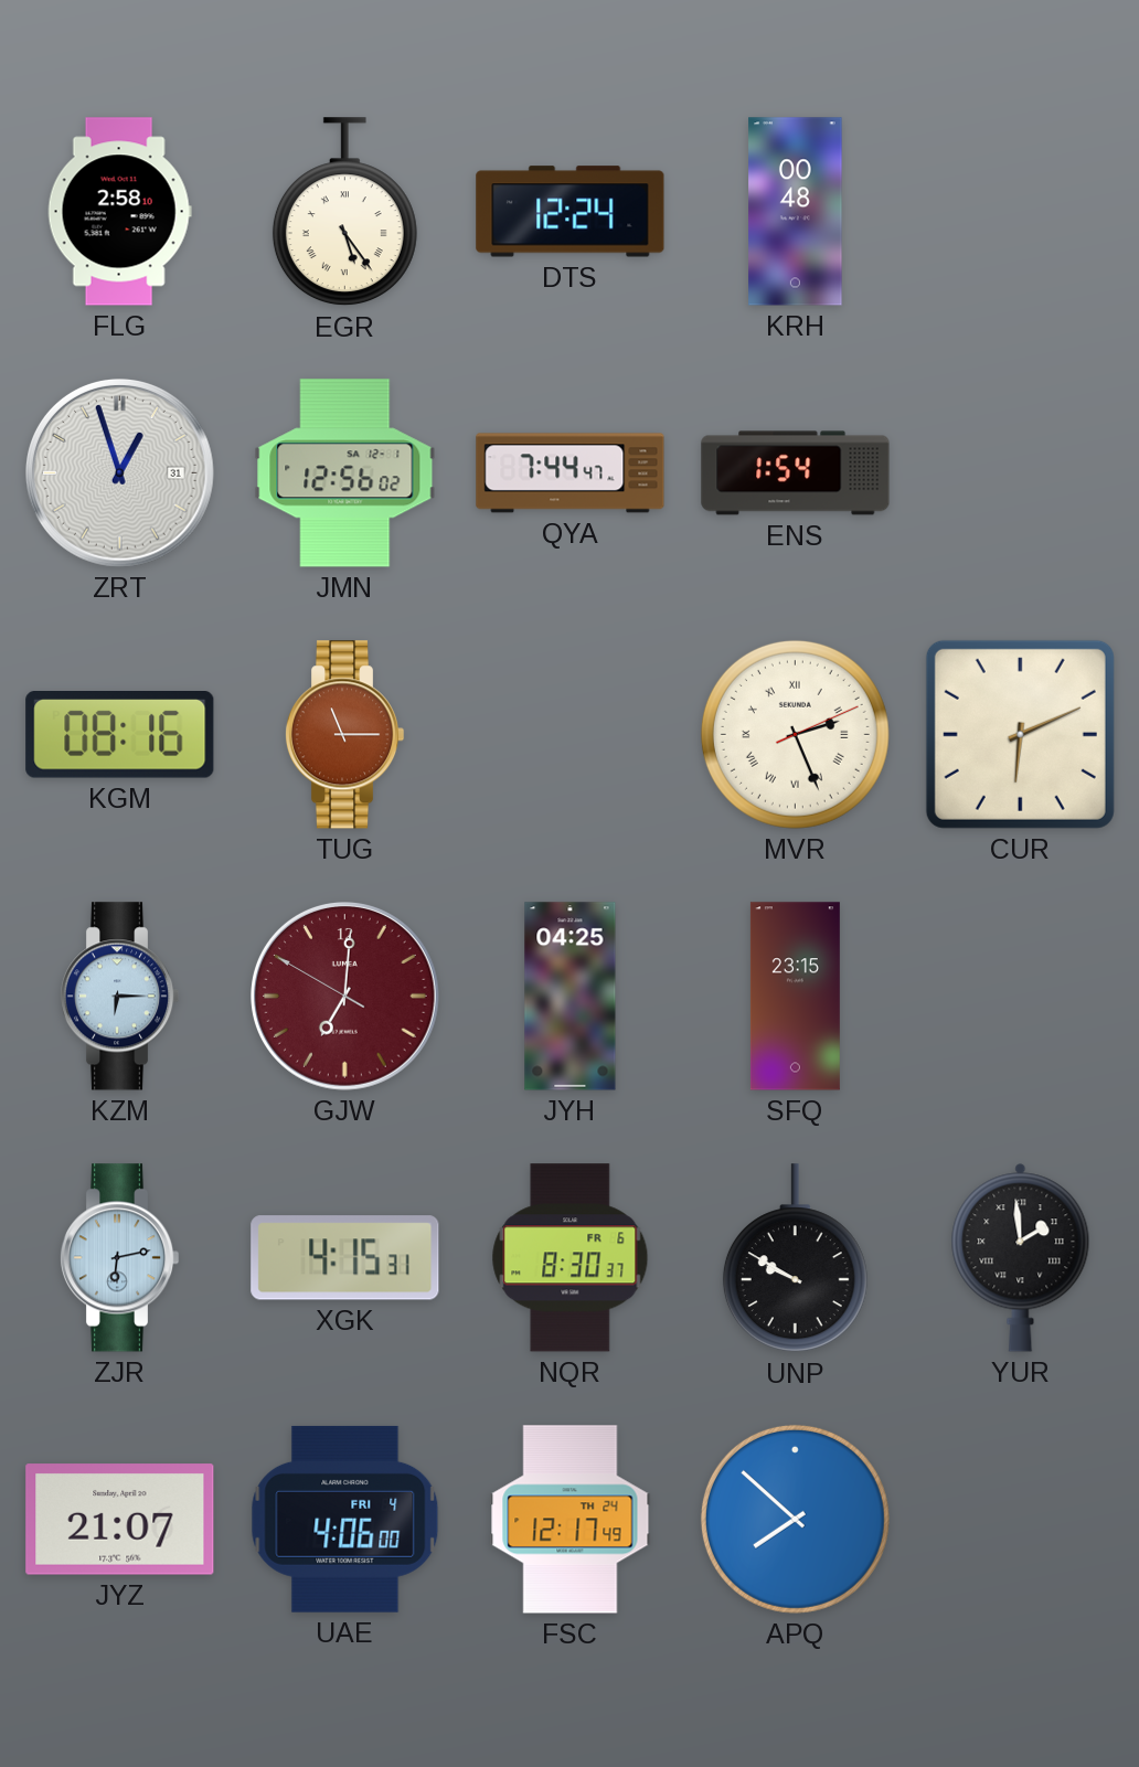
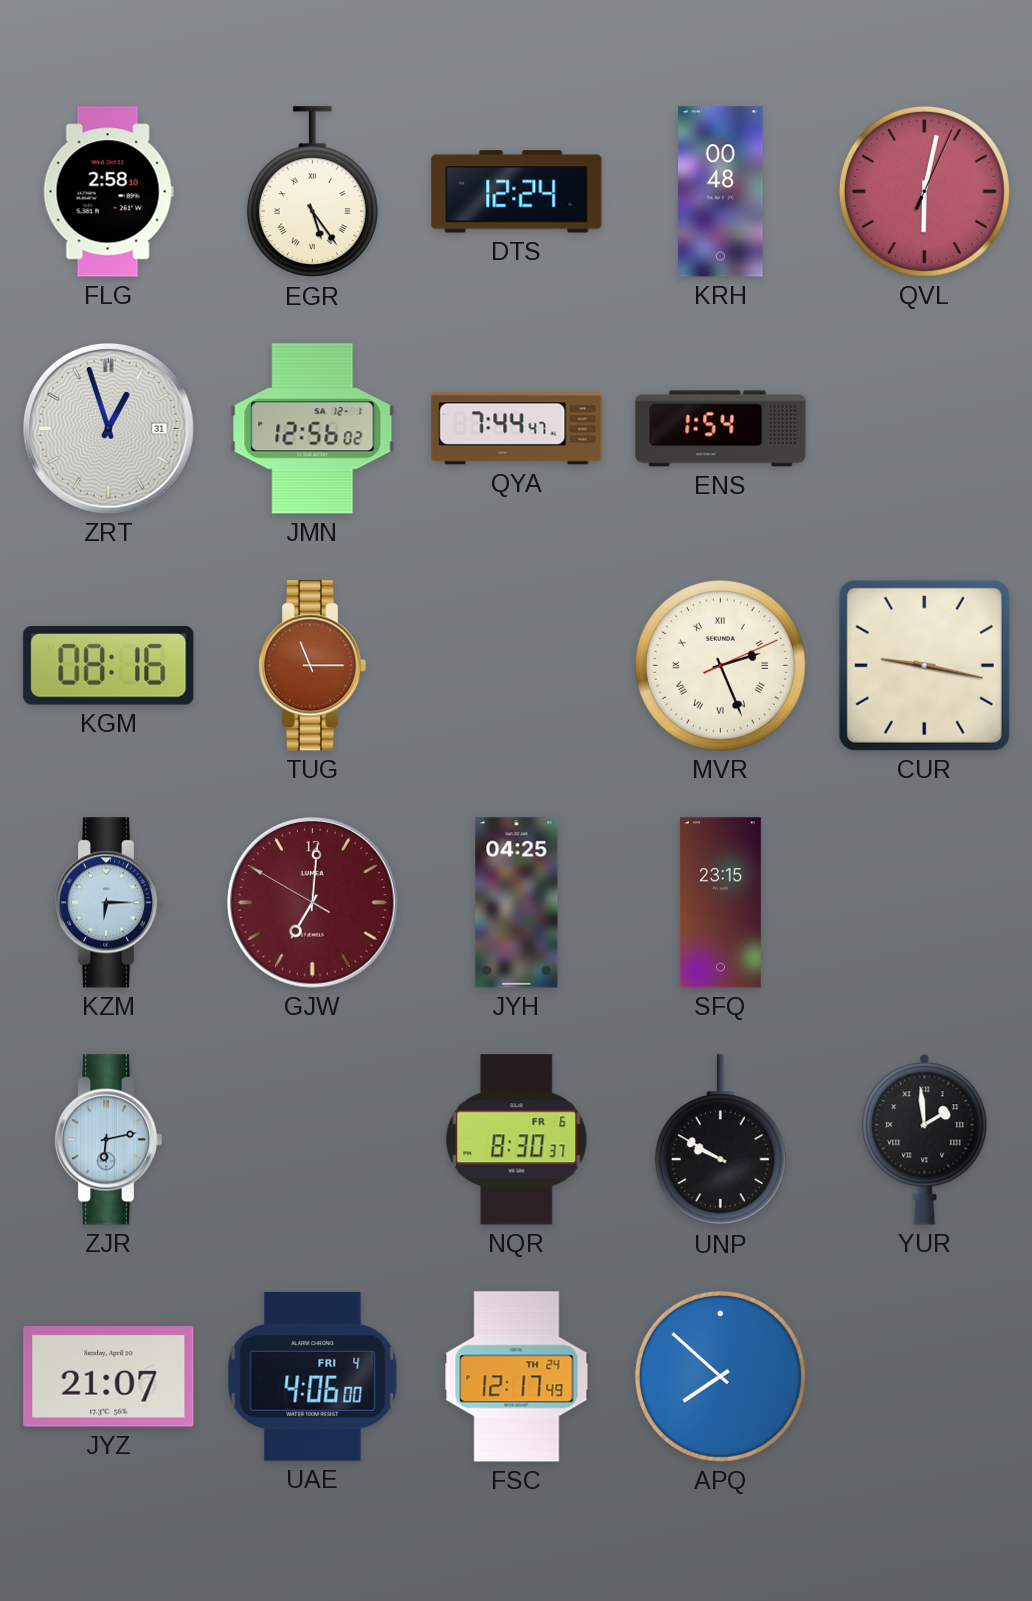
QVL: none -> 6:02
CUR: 6:11 -> 9:17
XGK: 4:15 -> none
